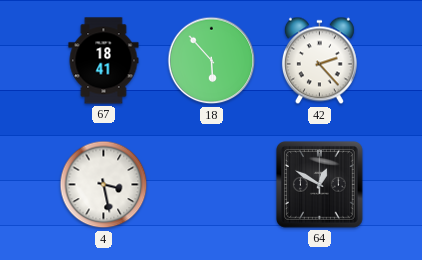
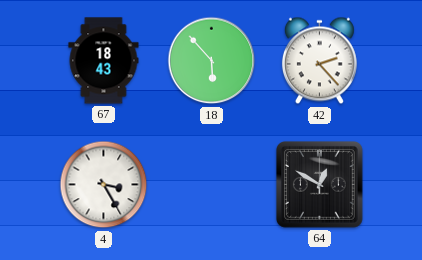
67: 18:41 -> 18:43
4: 3:28 -> 3:25
